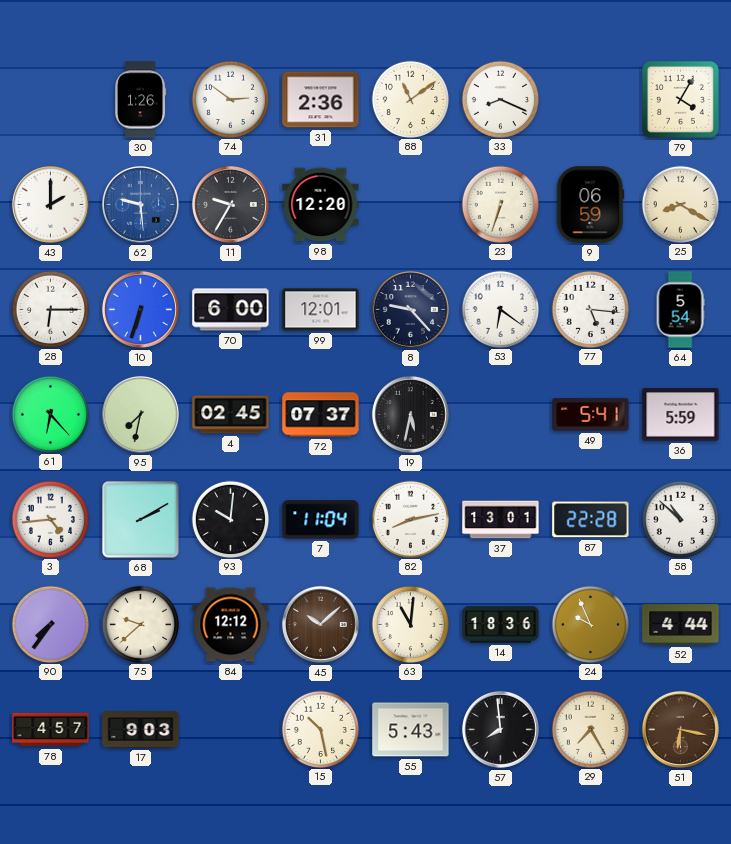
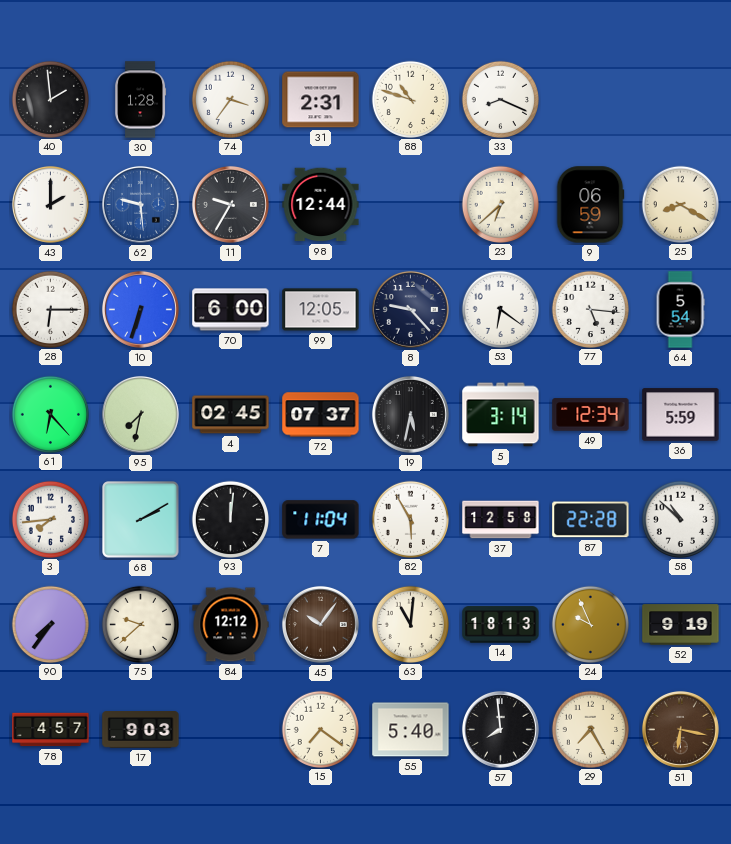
40: none -> 1:59
30: 1:26 -> 1:28
74: 2:51 -> 3:36
31: 2:36 -> 2:31
88: 11:09 -> 10:48
79: 4:05 -> none
98: 12:20 -> 12:44
23: 6:33 -> 6:38
99: 12:01 -> 12:05
5: none -> 3:14
49: 5:41 -> 12:34
3: 4:44 -> 7:44
93: 10:01 -> 12:01
82: 8:13 -> 5:55
37: 13:01 -> 12:58
45: 10:08 -> 10:06
14: 18:36 -> 18:13
52: 4:44 -> 9:19
15: 10:28 -> 7:21
55: 5:43 -> 5:40
